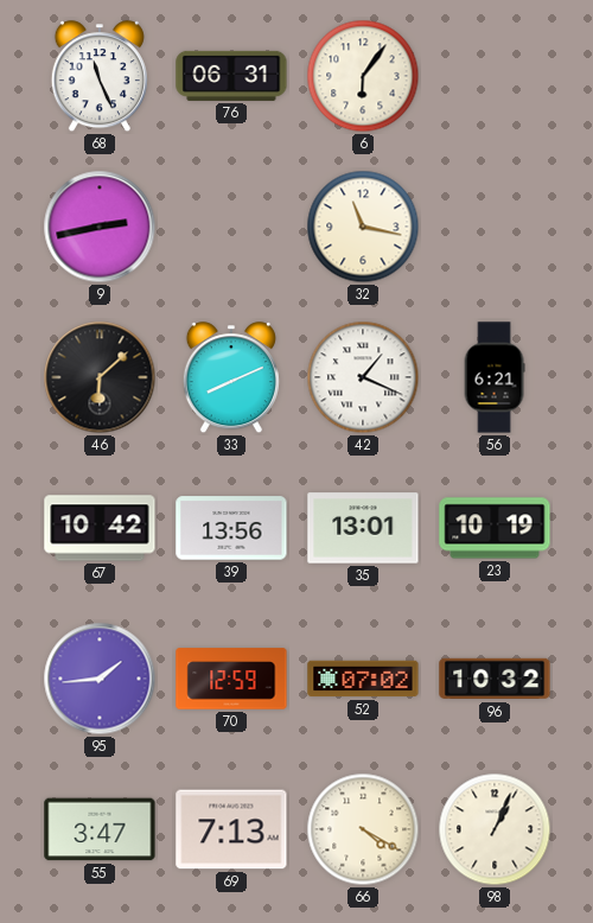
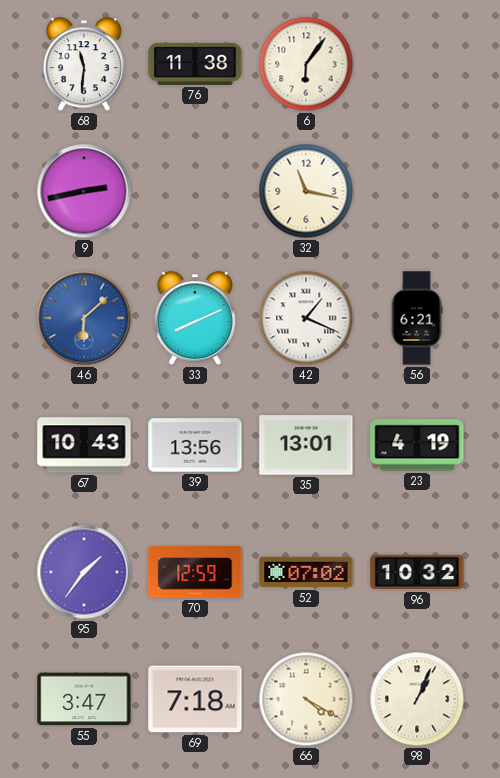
68: 11:26 -> 11:31
76: 06:31 -> 11:38
46 dial: black -> blue
67: 10:42 -> 10:43
23: 10:19 -> 4:19
95: 1:44 -> 1:36
69: 7:13 -> 7:18
